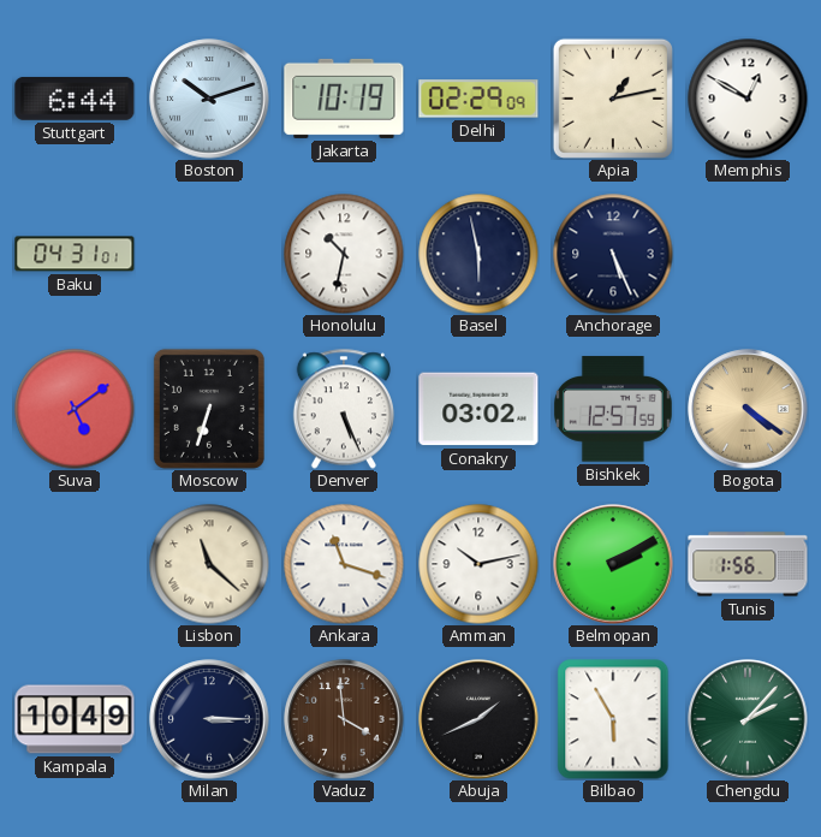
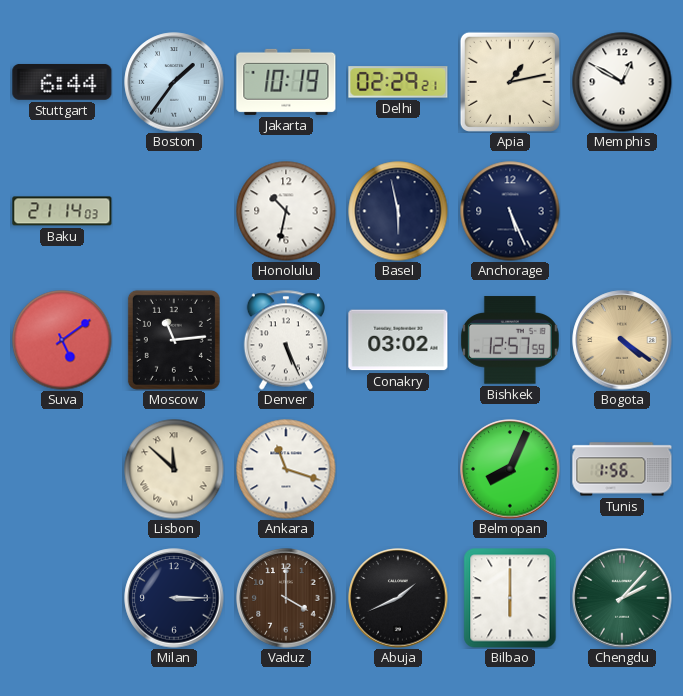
Boston: 10:12 -> 1:36
Delhi: 02:29:09 -> 02:29:21
Baku: 04:31 -> 21:14
Moscow: 6:33 -> 11:14
Lisbon: 11:22 -> 11:52
Amman: 10:13 -> none
Belmopan: 2:10 -> 8:04
Kampala: 10:49 -> none
Vaduz: 3:59 -> 4:00
Bilbao: 5:55 -> 6:00
